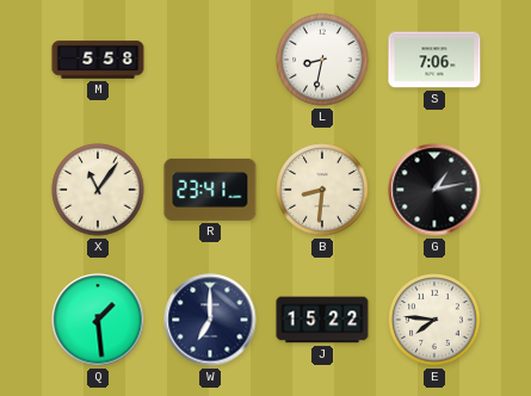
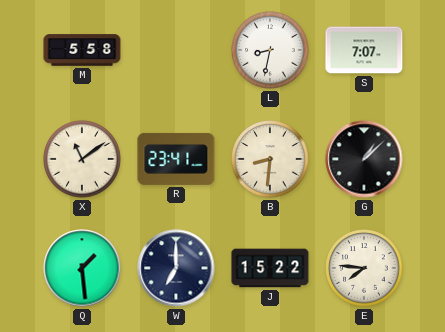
S: 7:06 -> 7:07
X: 11:06 -> 11:09
G: 1:13 -> 1:08
